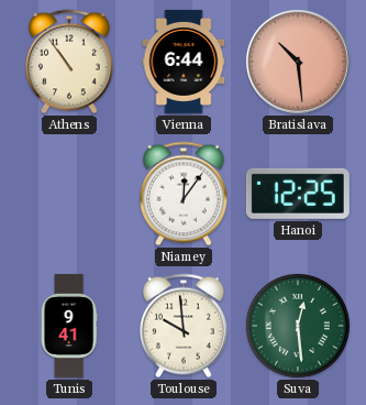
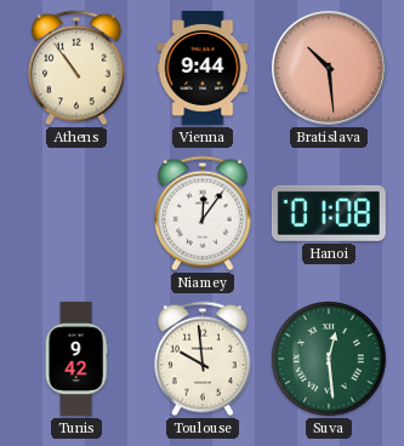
Vienna: 6:44 -> 9:44
Hanoi: 12:25 -> 01:08
Tunis: 9:41 -> 9:42
